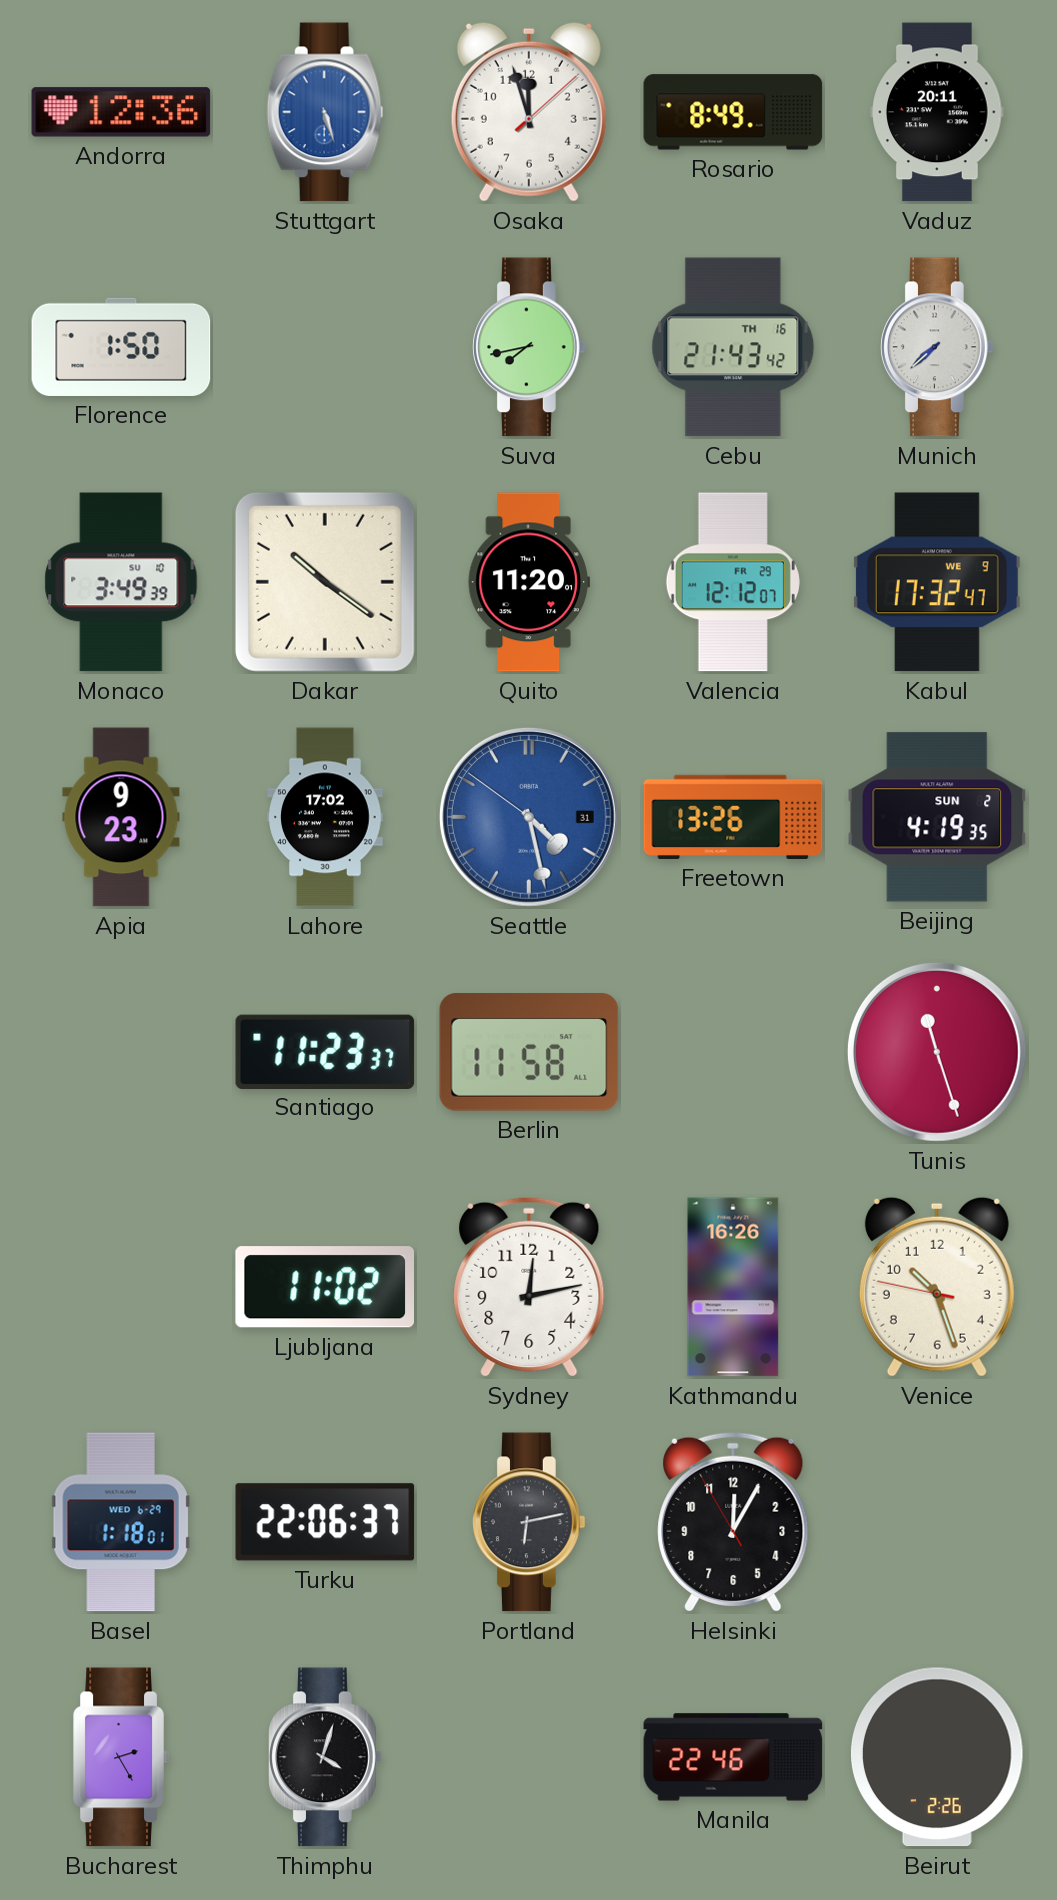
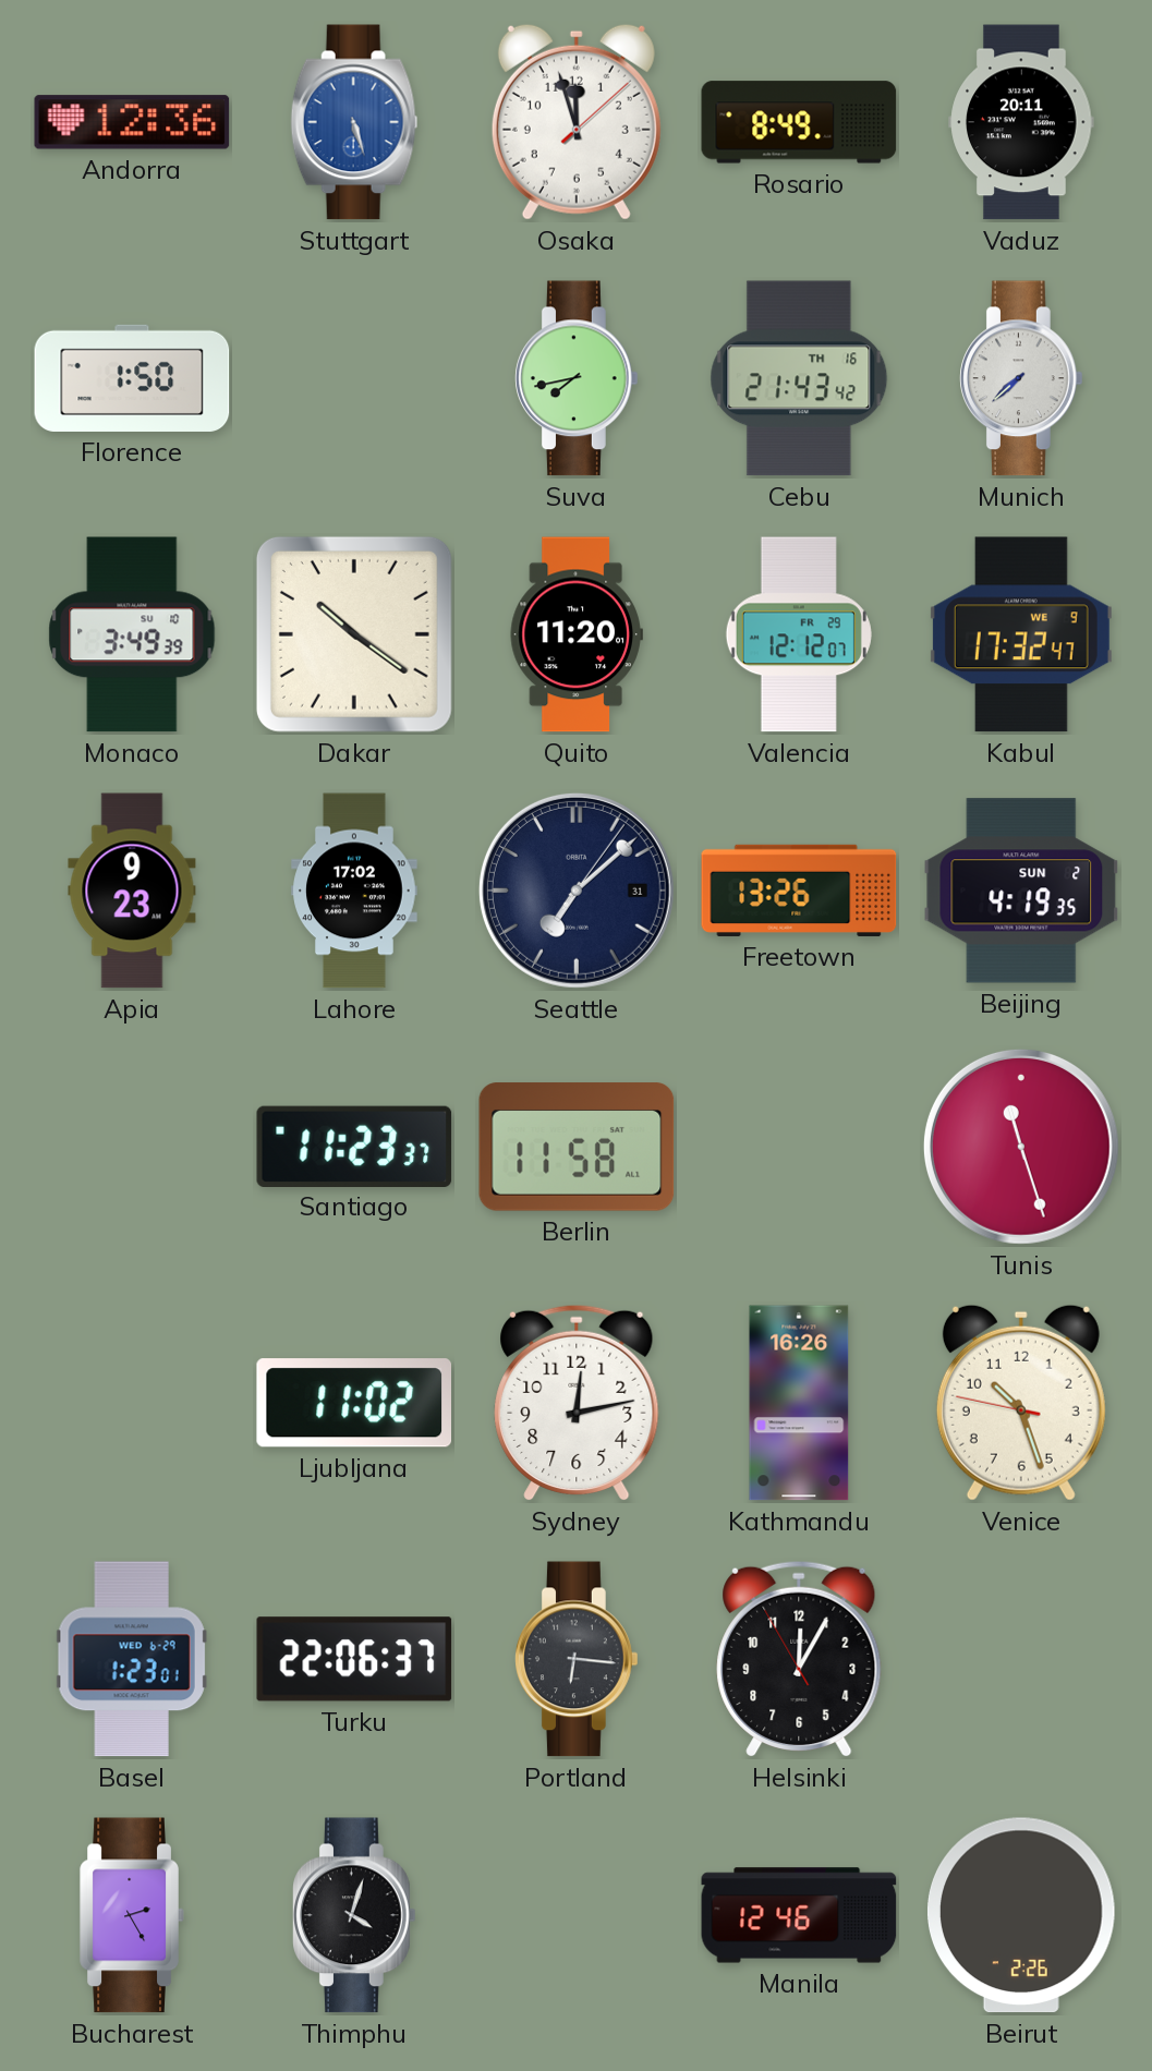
Seattle: 4:27 -> 7:08
Seattle dial: blue -> navy
Basel: 1:18 -> 1:23
Portland: 6:13 -> 6:16
Manila: 22:46 -> 12:46
